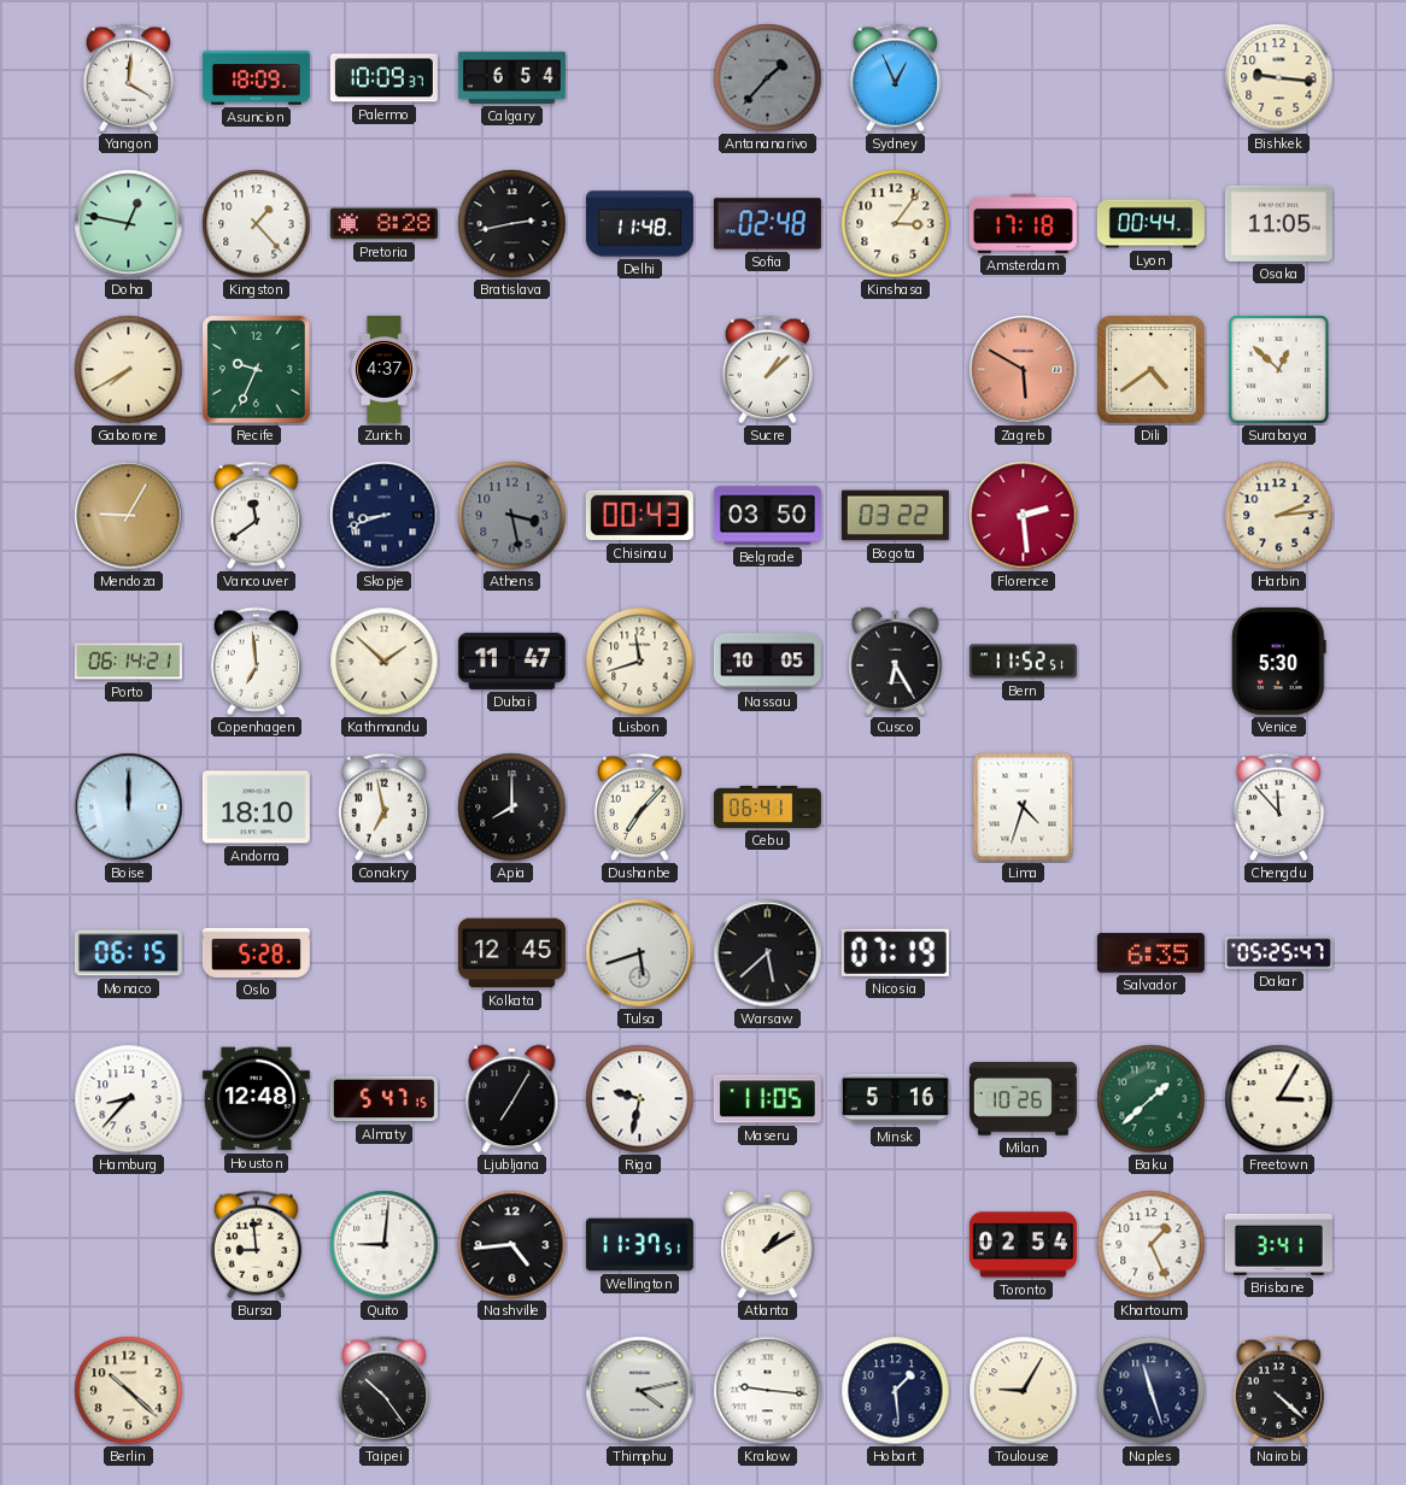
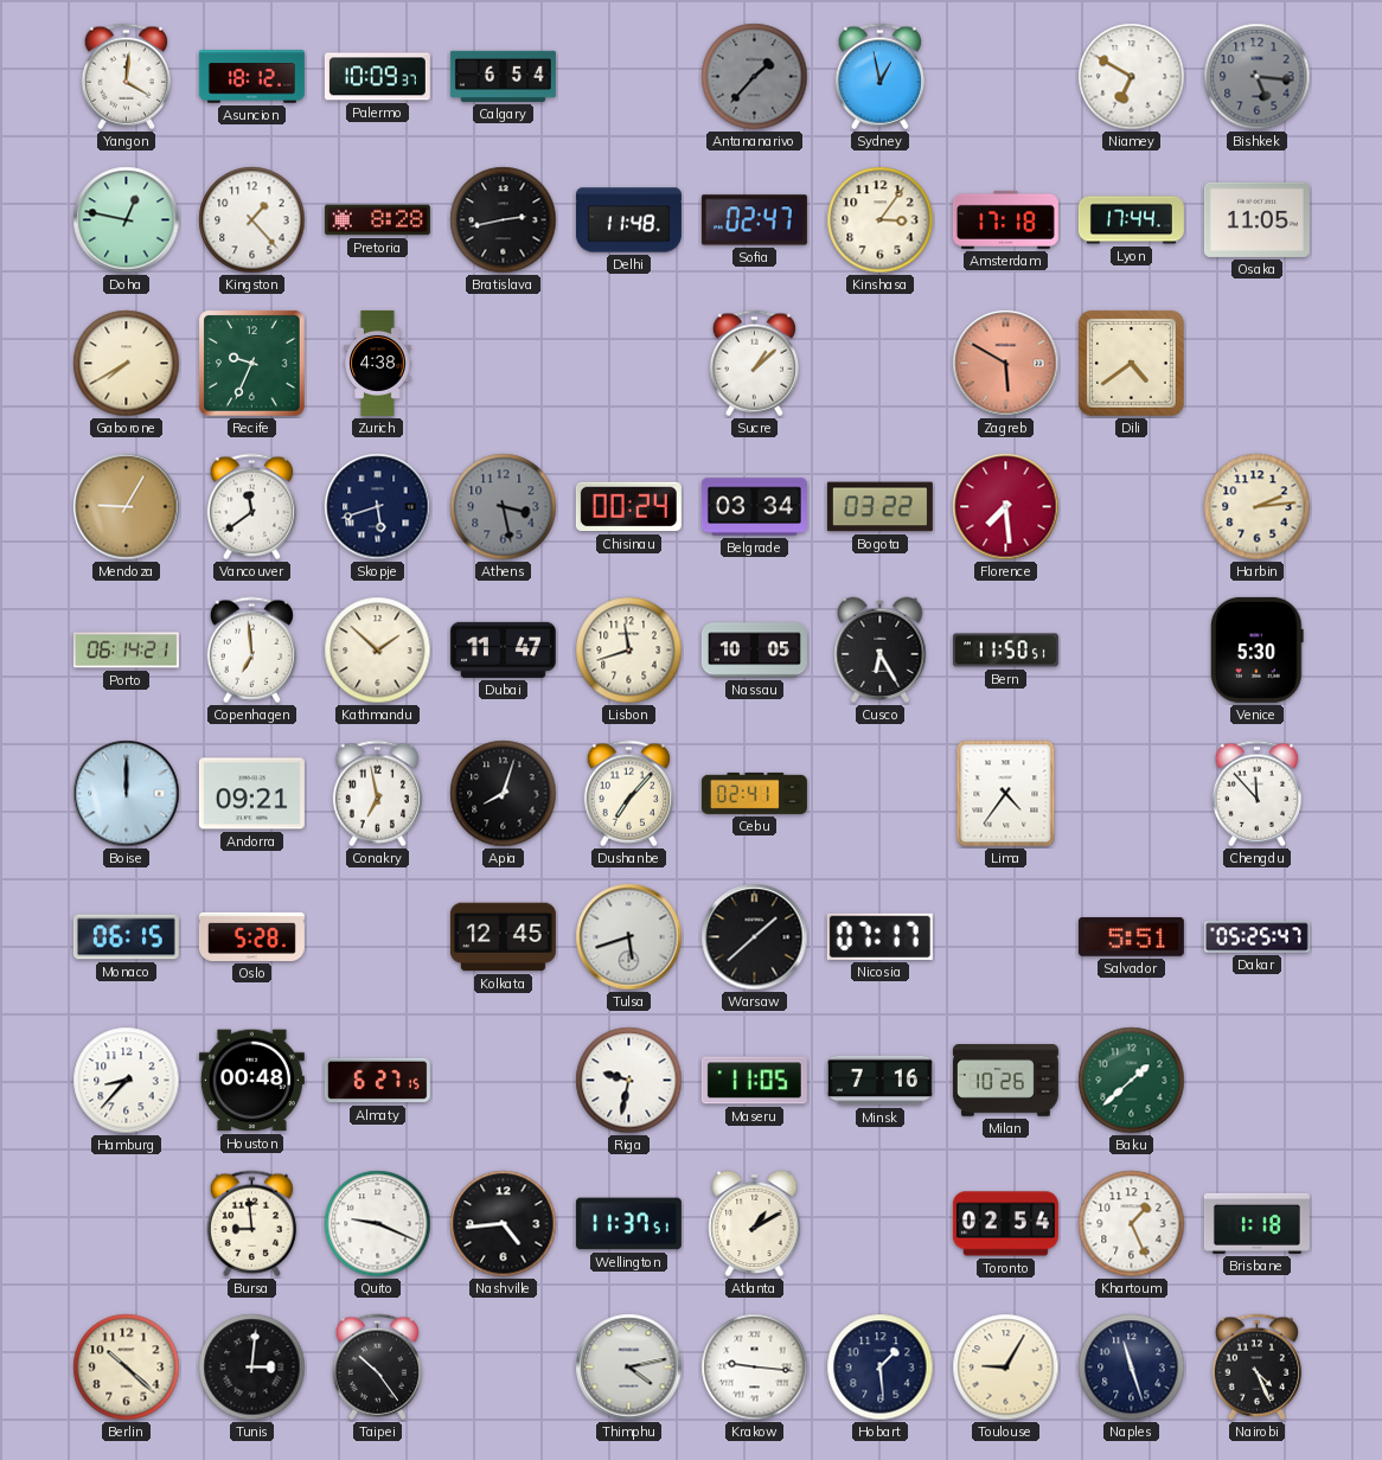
Asuncion: 18:09 -> 18:12
Sydney: 12:56 -> 12:58
Niamey: none -> 6:50
Bishkek: 9:16 -> 5:16
Bishkek dial: cream -> grey
Sofia: 02:48 -> 02:47
Lyon: 00:44 -> 17:44
Zurich: 4:37 -> 4:38
Surabaya: 12:52 -> none
Skopje: 8:42 -> 5:42
Chisinau: 00:43 -> 00:24
Belgrade: 03:50 -> 03:34
Florence: 2:29 -> 7:29
Bern: 11:52 -> 11:50
Andorra: 18:10 -> 09:21
Apia: 8:00 -> 8:03
Cebu: 06:41 -> 02:41
Lima: 4:33 -> 4:36
Warsaw: 5:38 -> 1:38
Nicosia: 07:19 -> 07:17
Salvador: 6:35 -> 5:51
Houston: 12:48 -> 00:48
Almaty: 5:47 -> 6:27
Ljubljana: 7:05 -> none
Minsk: 5:16 -> 7:16
Freetown: 3:05 -> none
Quito: 9:01 -> 9:19
Brisbane: 3:41 -> 1:18
Tunis: none -> 3:01
Nairobi: 4:22 -> 4:26
